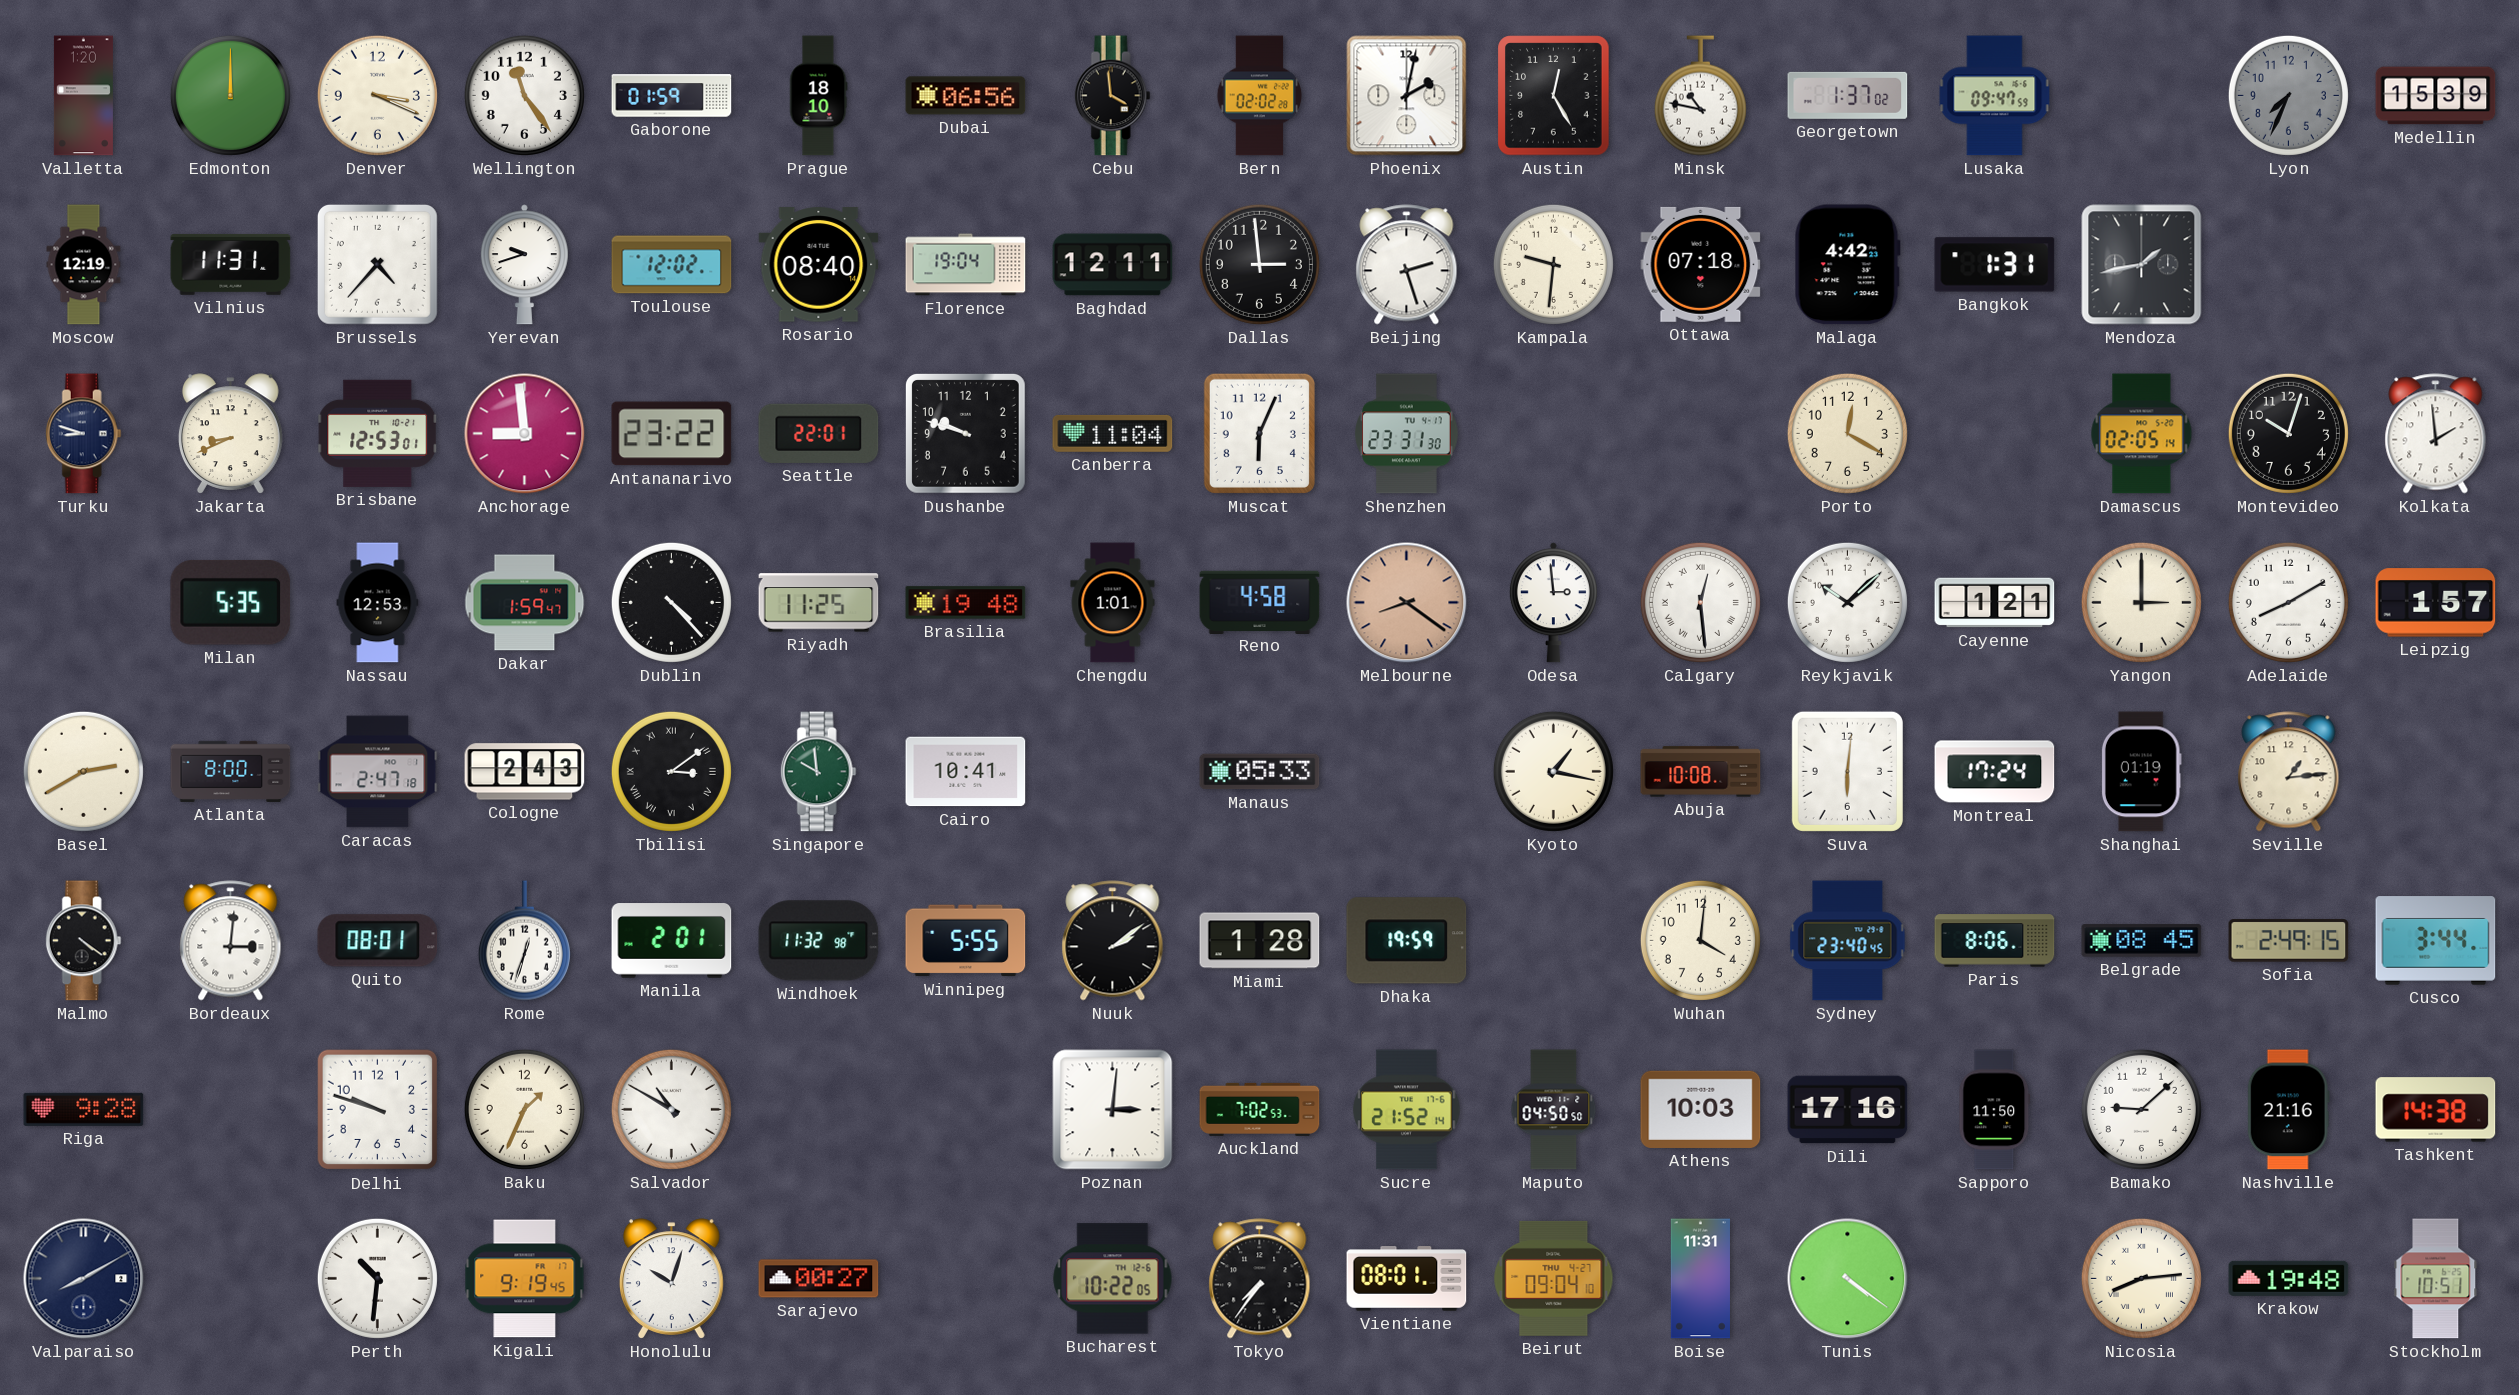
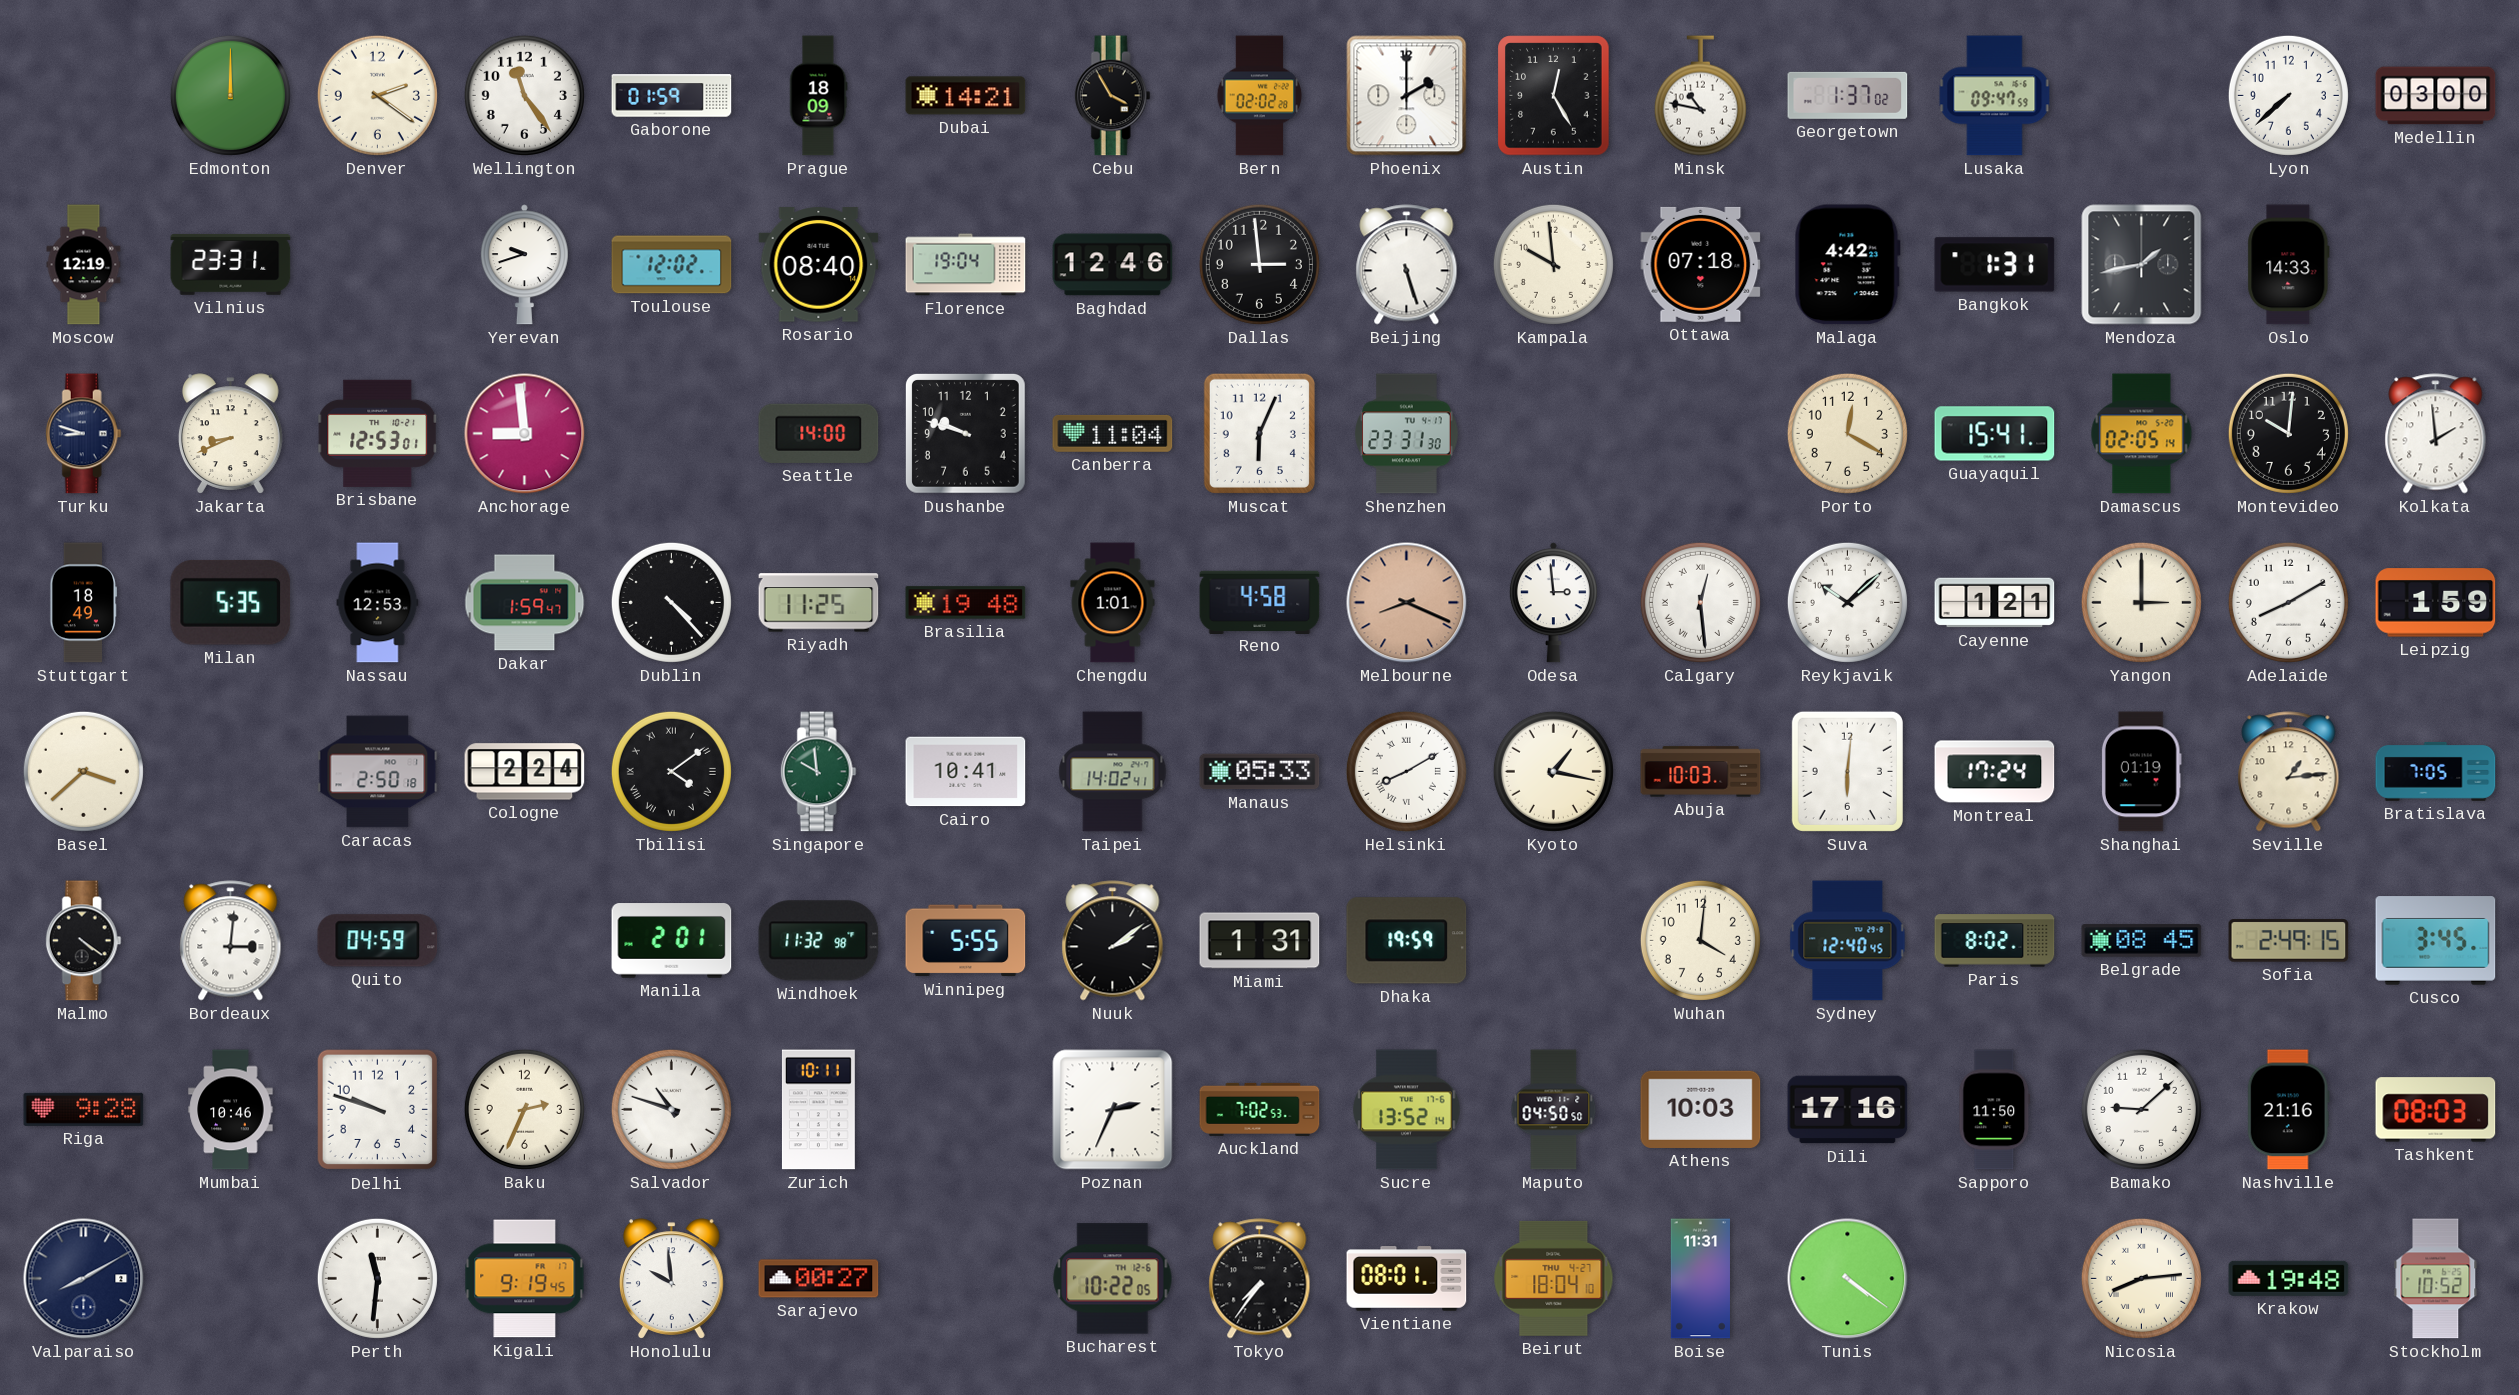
Valletta: 1:20 -> none
Denver: 3:19 -> 2:21
Prague: 18:10 -> 18:09
Dubai: 06:56 -> 14:21
Cebu: 3:59 -> 3:55
Phoenix: 2:02 -> 2:00
Lyon: 7:34 -> 7:38
Lyon dial: grey -> white
Medellin: 15:39 -> 03:00
Vilnius: 11:31 -> 23:31
Brussels: 4:37 -> none
Baghdad: 12:11 -> 12:46
Beijing: 2:27 -> 5:27
Kampala: 9:31 -> 9:59
Oslo: none -> 14:33
Antananarivo: 23:22 -> none
Seattle: 22:01 -> 14:00
Guayaquil: none -> 15:41
Montevideo: 10:03 -> 10:01
Stuttgart: none -> 18:49
Melbourne: 8:21 -> 8:19
Leipzig: 1:57 -> 1:59
Basel: 2:40 -> 3:38
Atlanta: 8:00 -> none
Caracas: 2:47 -> 2:50
Cologne: 2:43 -> 2:24
Tbilisi: 3:09 -> 4:09
Taipei: none -> 14:02
Helsinki: none -> 8:10
Abuja: 10:08 -> 10:03
Bratislava: none -> 7:05
Quito: 08:01 -> 04:59
Rome: 12:33 -> none
Miami: 1:28 -> 1:31
Sydney: 23:40 -> 12:40
Paris: 8:06 -> 8:02
Cusco: 3:44 -> 3:45
Mumbai: none -> 10:46
Baku: 1:34 -> 2:34
Salvador: 10:50 -> 10:48
Zurich: none -> 10:11
Poznan: 3:01 -> 2:34
Sucre: 21:52 -> 13:52
Tashkent: 14:38 -> 08:03
Perth: 10:31 -> 11:31
Honolulu: 10:03 -> 9:59
Beirut: 09:04 -> 18:04
Stockholm: 10:51 -> 10:52
